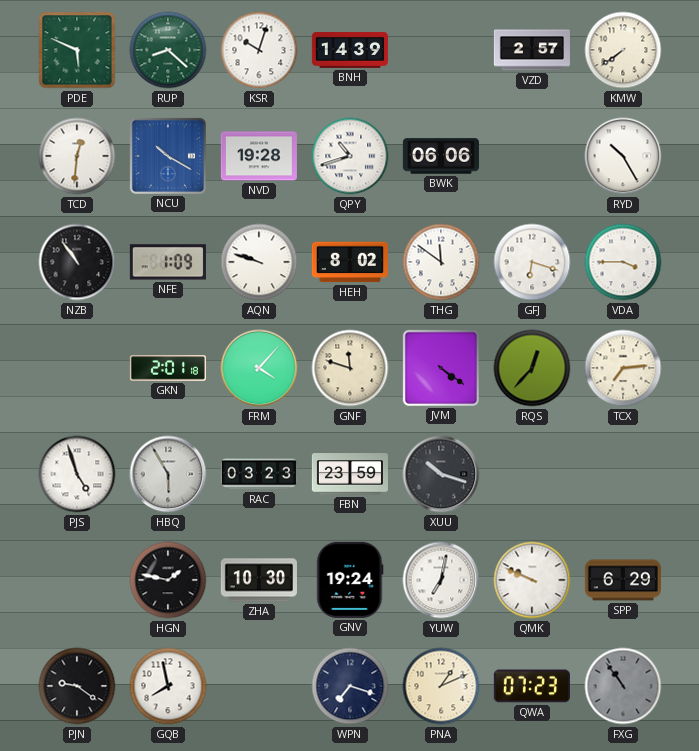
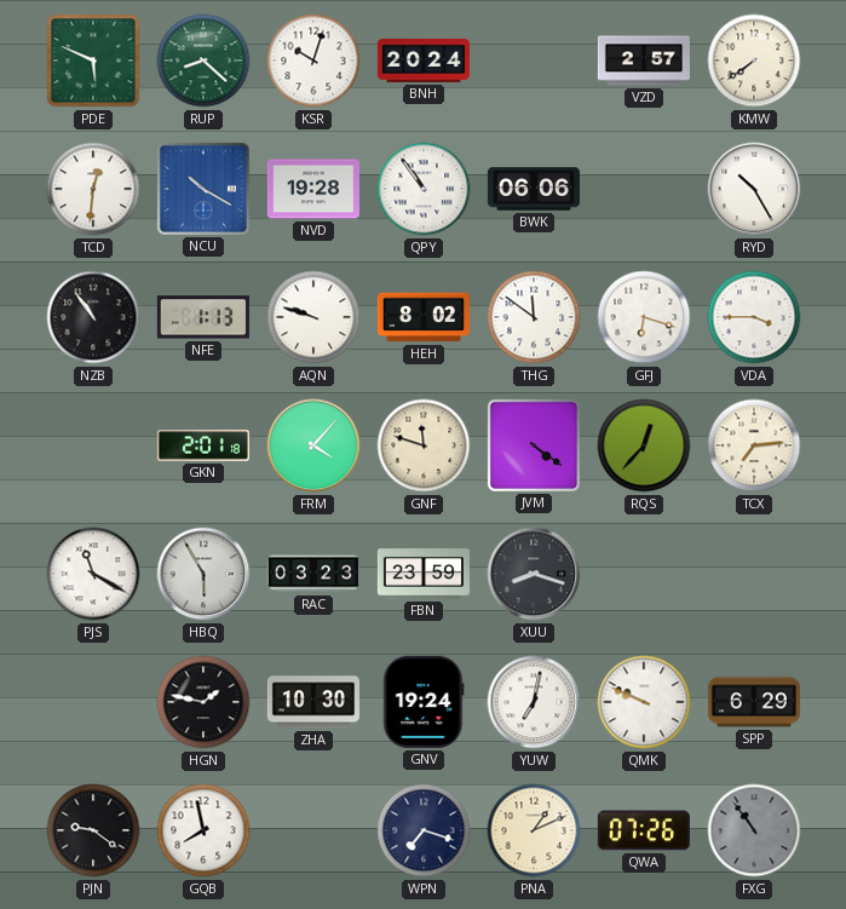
BNH: 14:39 -> 20:24
QPY: 10:42 -> 10:54
NFE: 1:09 -> 1:13
PJS: 4:57 -> 11:20
XUU: 10:18 -> 8:18
QWA: 07:23 -> 07:26
